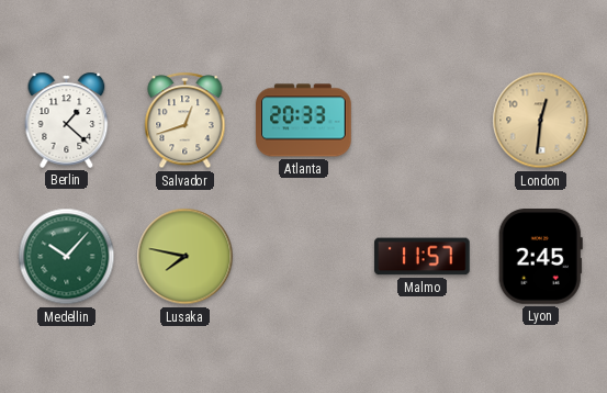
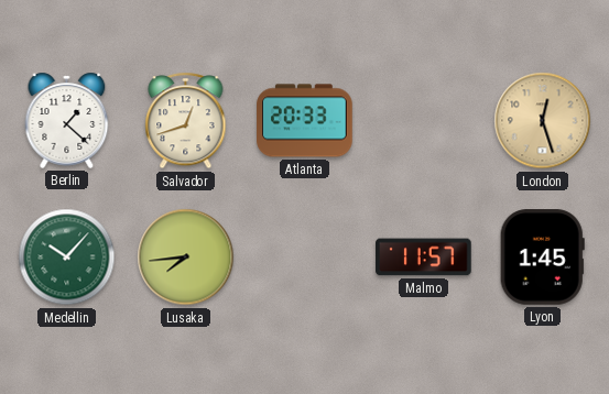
London: 12:31 -> 12:27
Lusaka: 7:47 -> 7:44
Lyon: 2:45 -> 1:45
